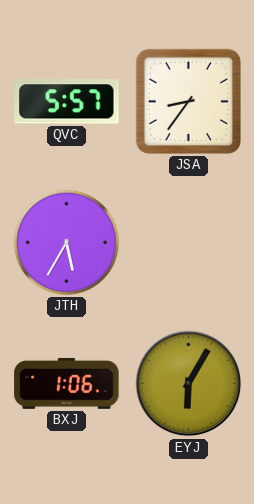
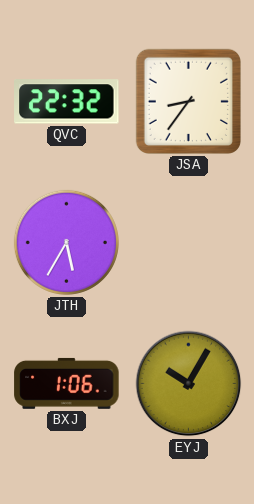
QVC: 5:57 -> 22:32
EYJ: 6:05 -> 10:05
